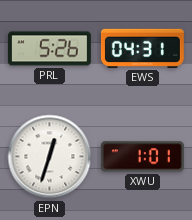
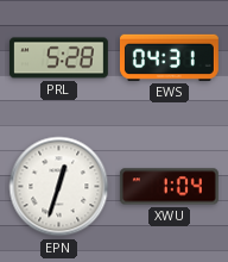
PRL: 5:26 -> 5:28
XWU: 1:01 -> 1:04
